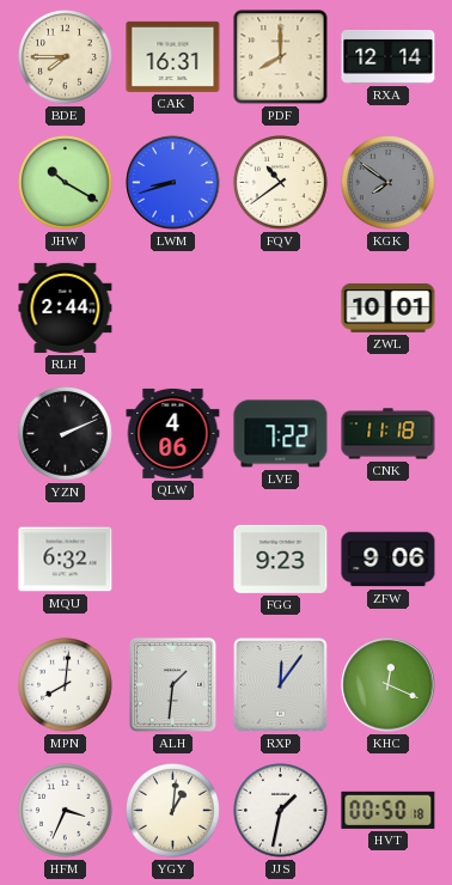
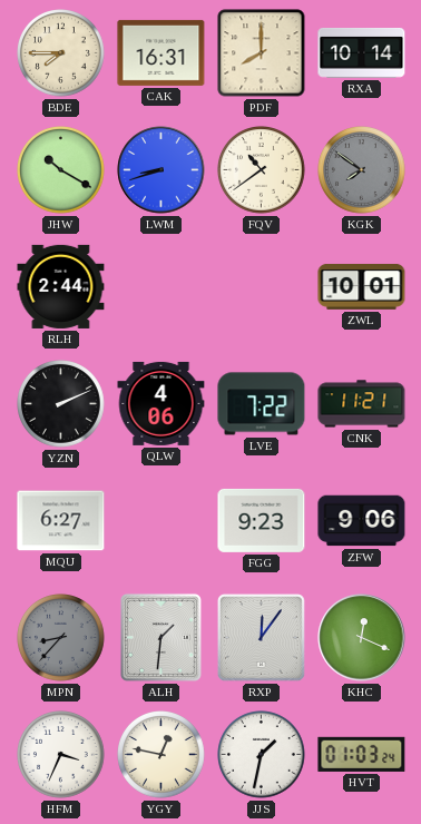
RXA: 12:14 -> 10:14
CNK: 11:18 -> 11:21
MQU: 6:32 -> 6:27
MPN: 8:01 -> 8:37
MPN dial: white -> grey
YGY: 1:01 -> 12:47
HVT: 00:50 -> 01:03
